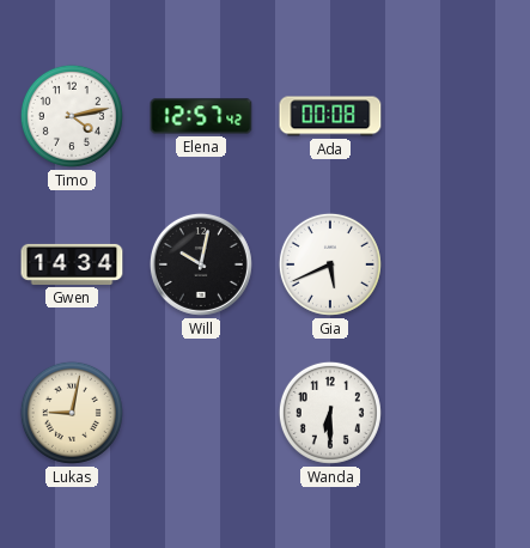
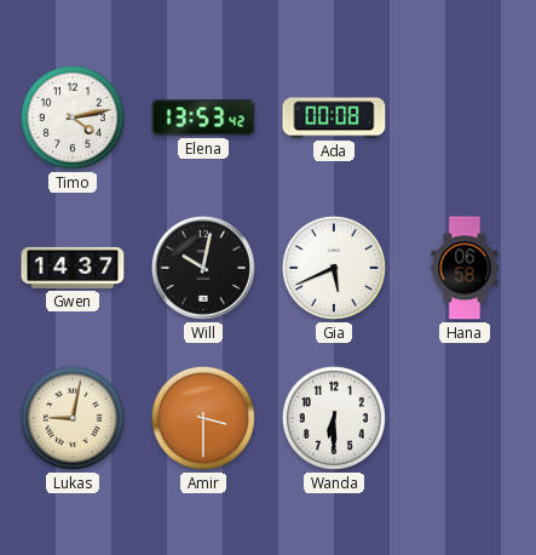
Elena: 12:57 -> 13:53
Gwen: 14:34 -> 14:37
Hana: none -> 06:58
Amir: none -> 3:30
